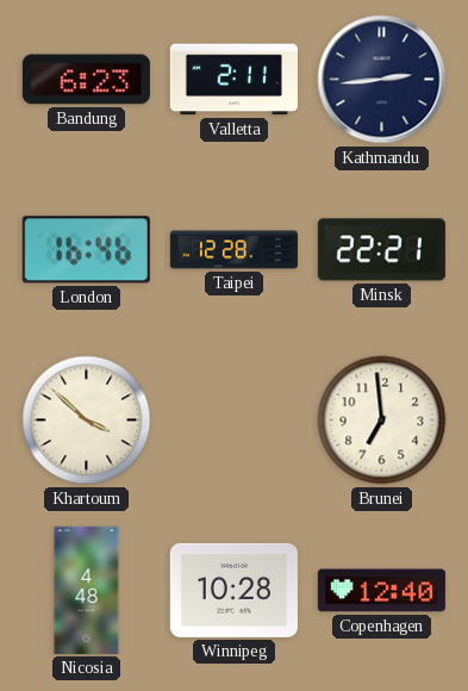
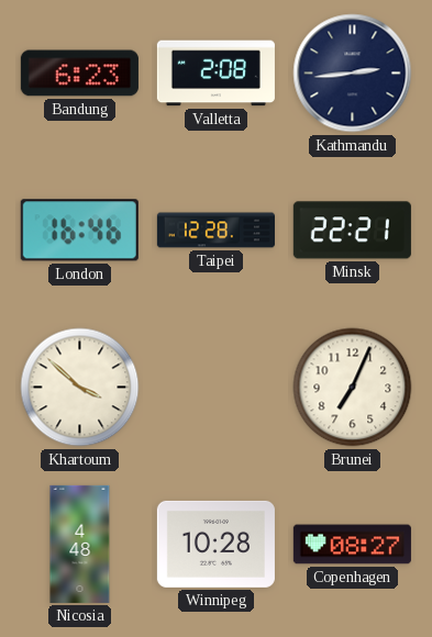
Valletta: 2:11 -> 2:08
Brunei: 6:59 -> 7:04
Copenhagen: 12:40 -> 08:27
